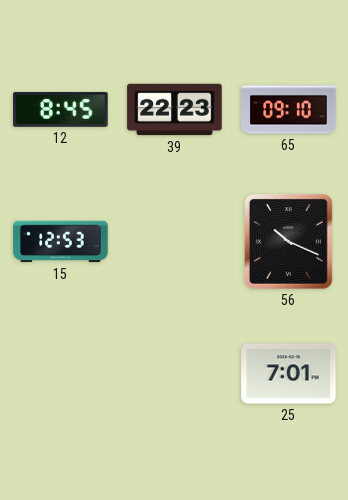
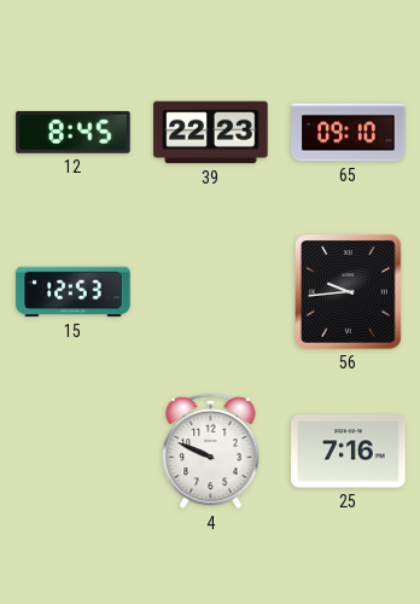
56: 10:19 -> 9:44
4: none -> 9:49
25: 7:01 -> 7:16
